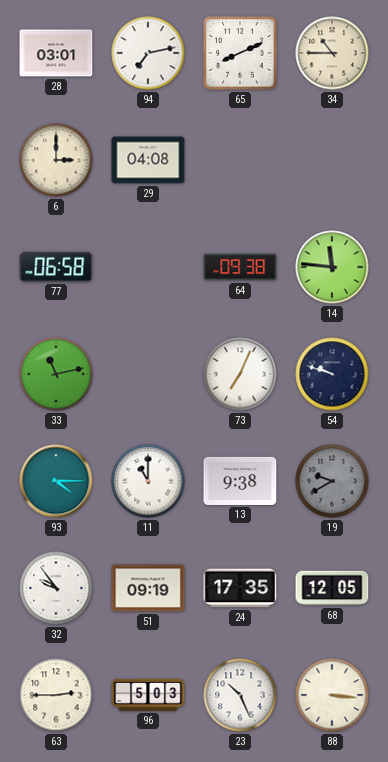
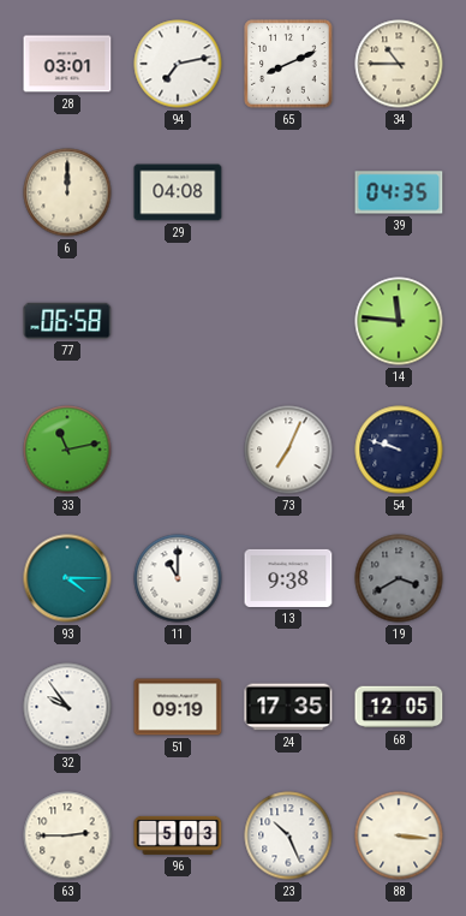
6: 3:00 -> 12:00
39: none -> 04:35
64: 09:38 -> none
19: 9:40 -> 3:40
